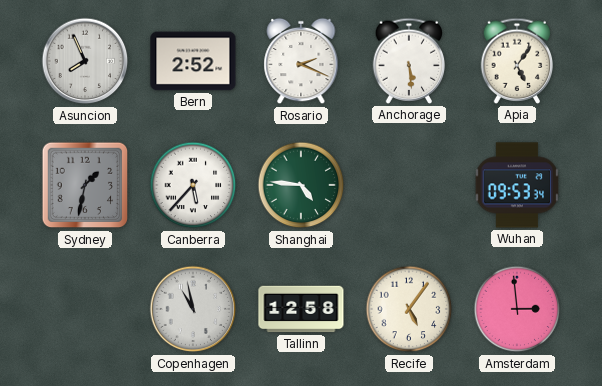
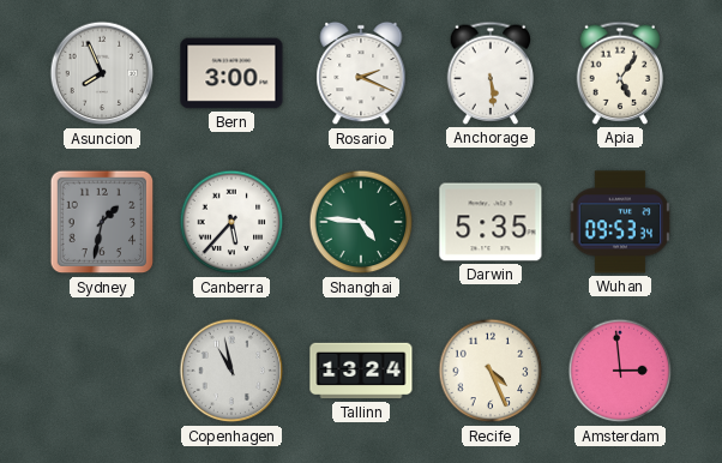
Bern: 2:52 -> 3:00
Darwin: none -> 5:35
Tallinn: 12:58 -> 13:24
Recife: 5:06 -> 4:26
